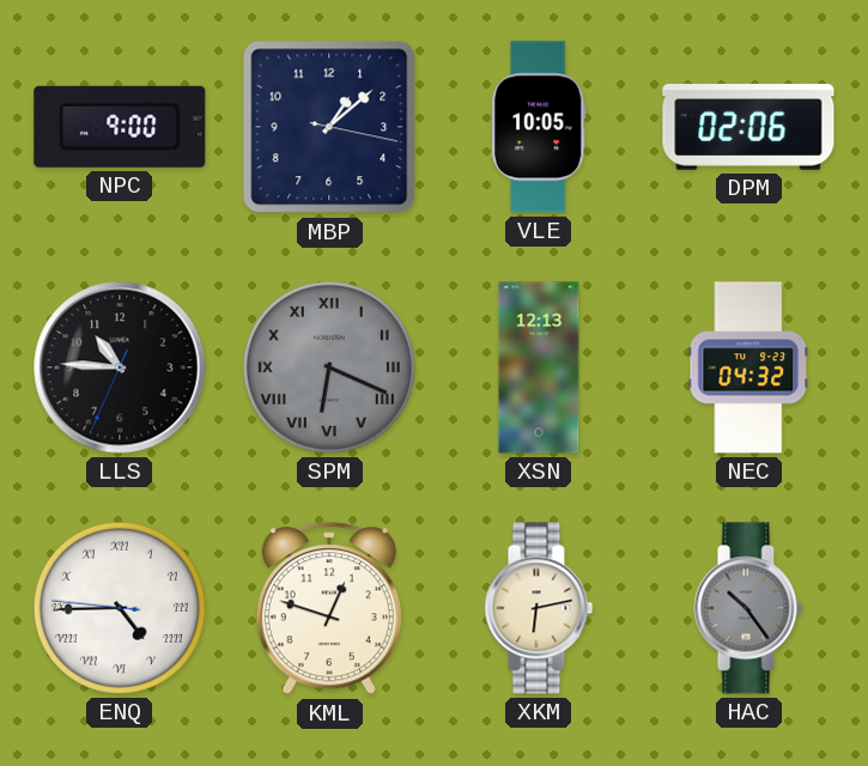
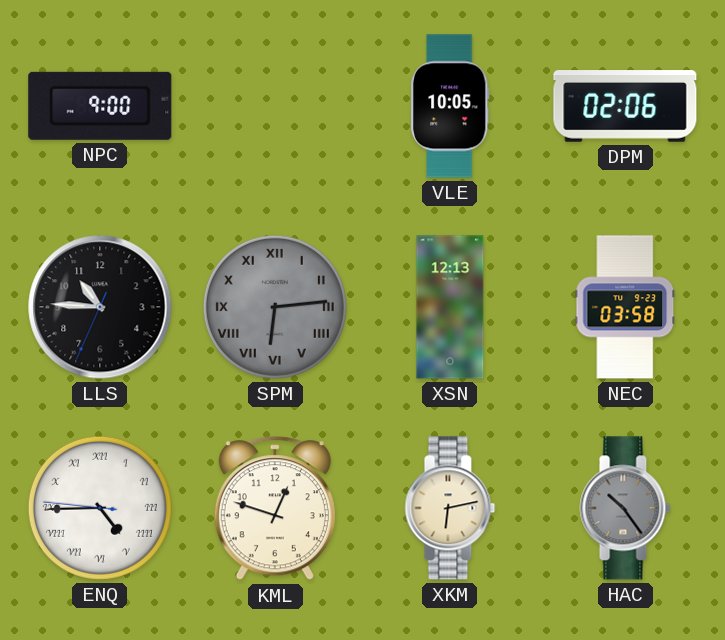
MBP: 1:08 -> none
SPM: 6:19 -> 6:14
NEC: 04:32 -> 03:58
